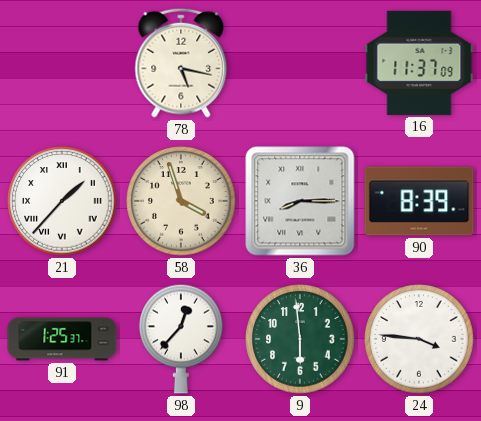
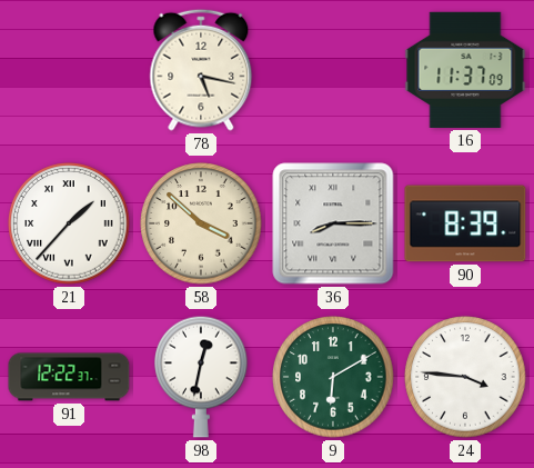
58: 3:57 -> 3:52
91: 1:25 -> 12:22
98: 12:37 -> 12:32
9: 5:59 -> 6:10
